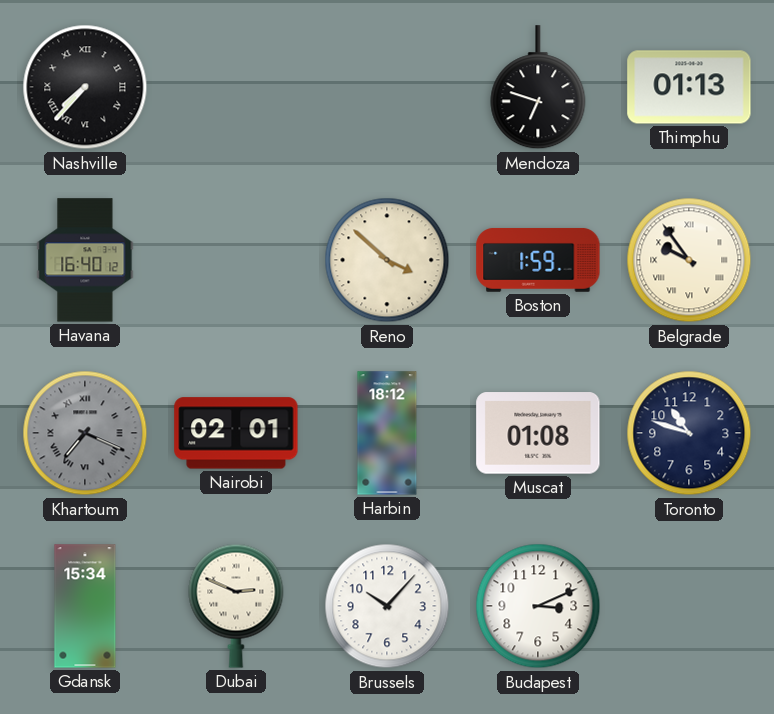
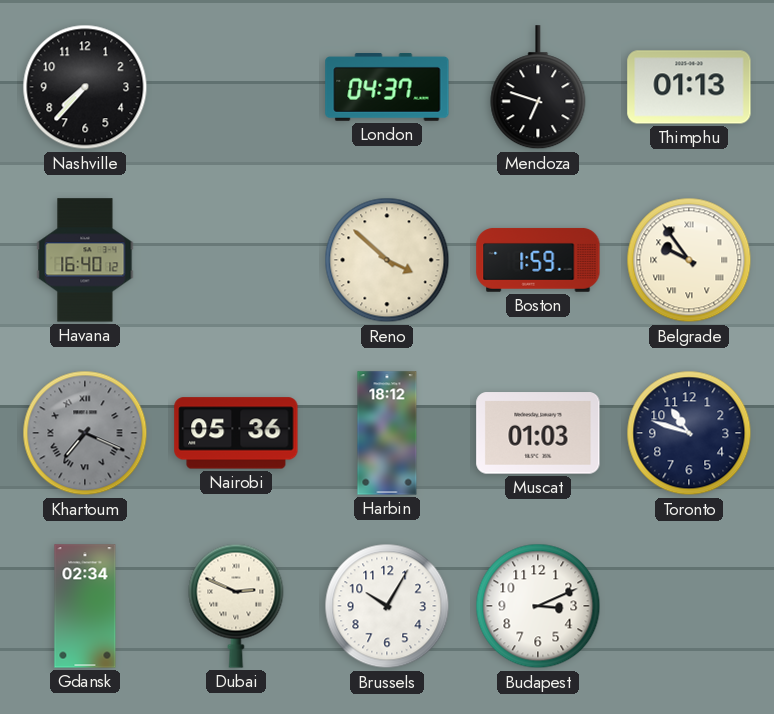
Nashville numerals: Roman -> Arabic
London: none -> 04:37
Nairobi: 02:01 -> 05:36
Muscat: 01:08 -> 01:03
Gdansk: 15:34 -> 02:34
Brussels: 10:07 -> 10:05
